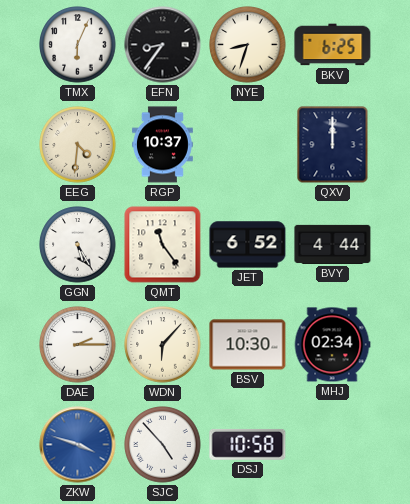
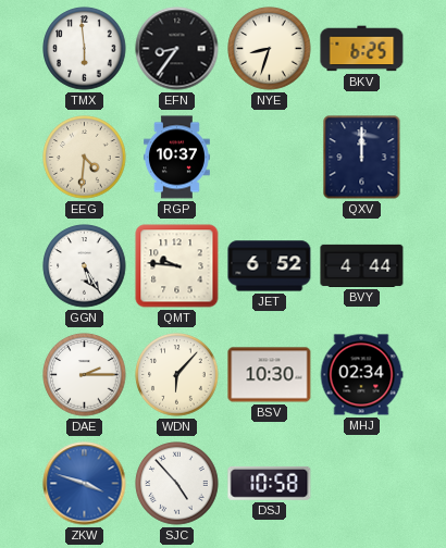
TMX: 6:04 -> 5:59
QMT: 11:24 -> 9:46
